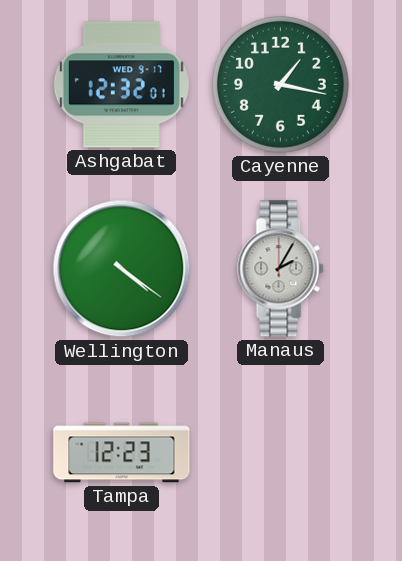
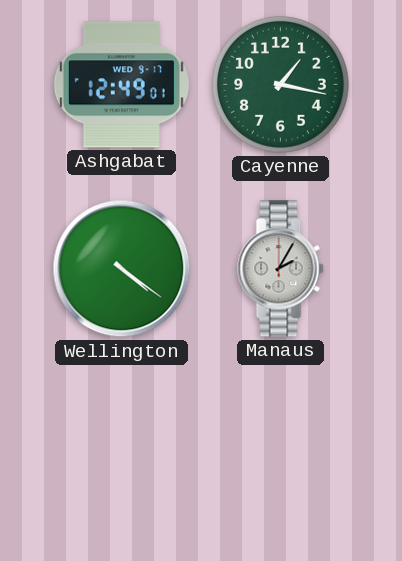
Ashgabat: 12:32 -> 12:49
Tampa: 12:23 -> none
